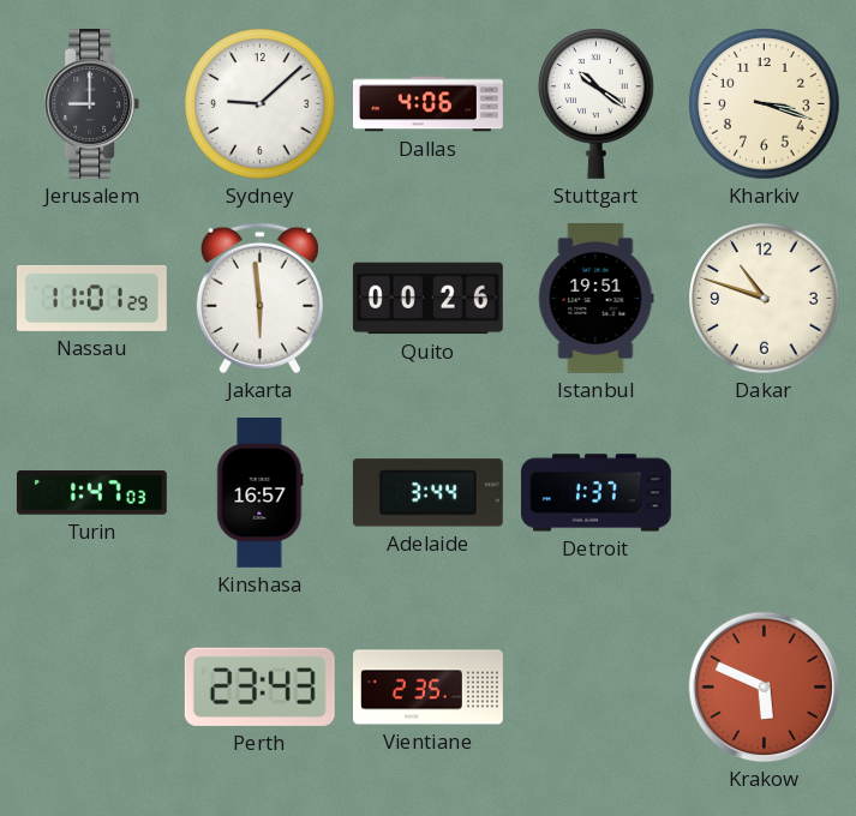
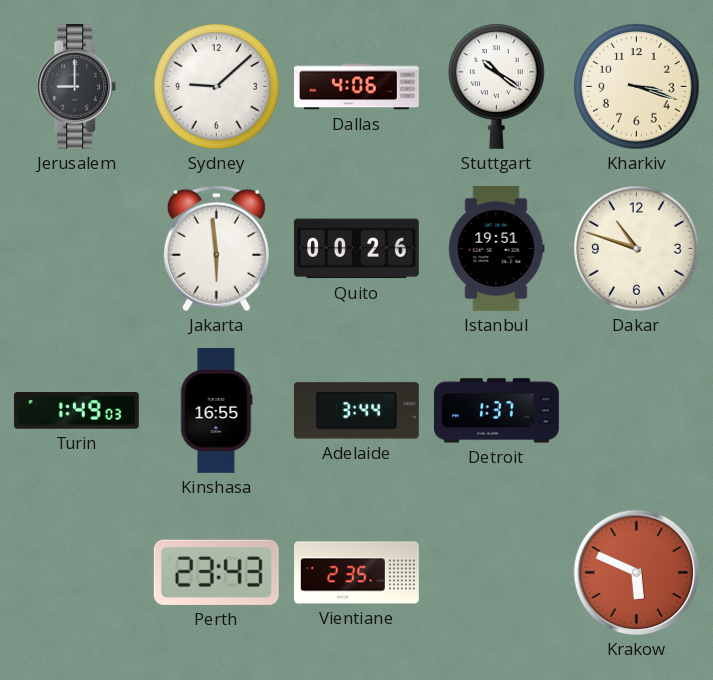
Nassau: 11:01 -> none
Turin: 1:47 -> 1:49
Kinshasa: 16:57 -> 16:55
